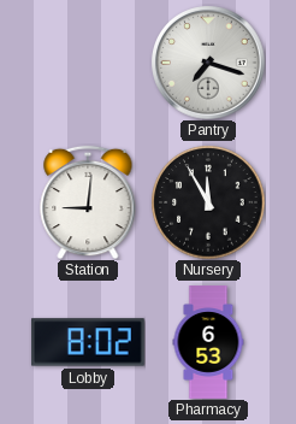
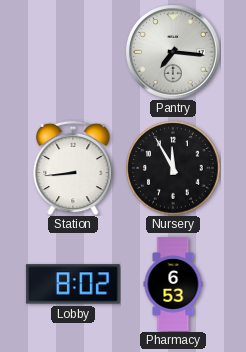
Pantry: 7:18 -> 7:16
Station: 9:01 -> 8:44
